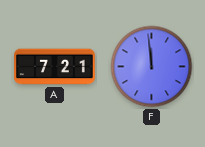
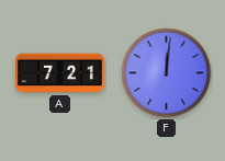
F: 11:59 -> 12:01
